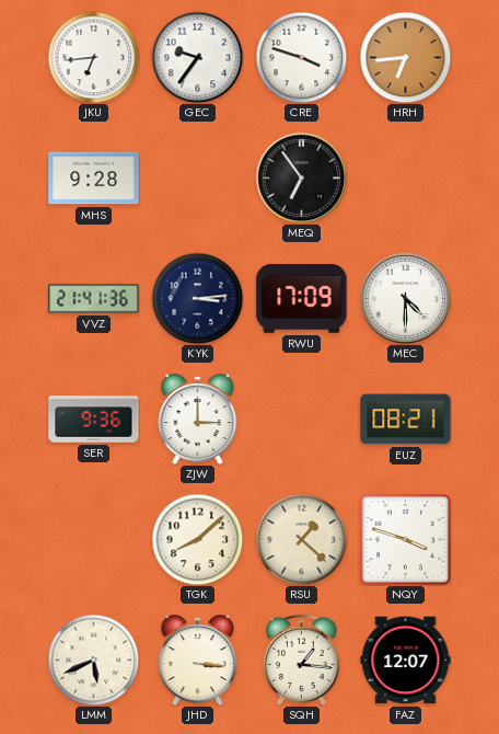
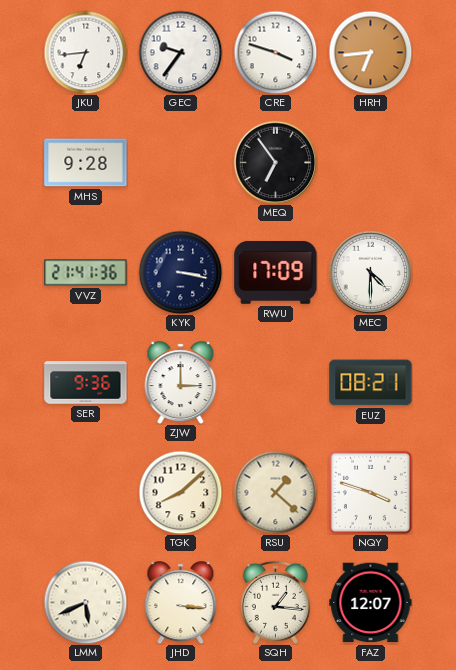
KYK: 3:14 -> 3:17
